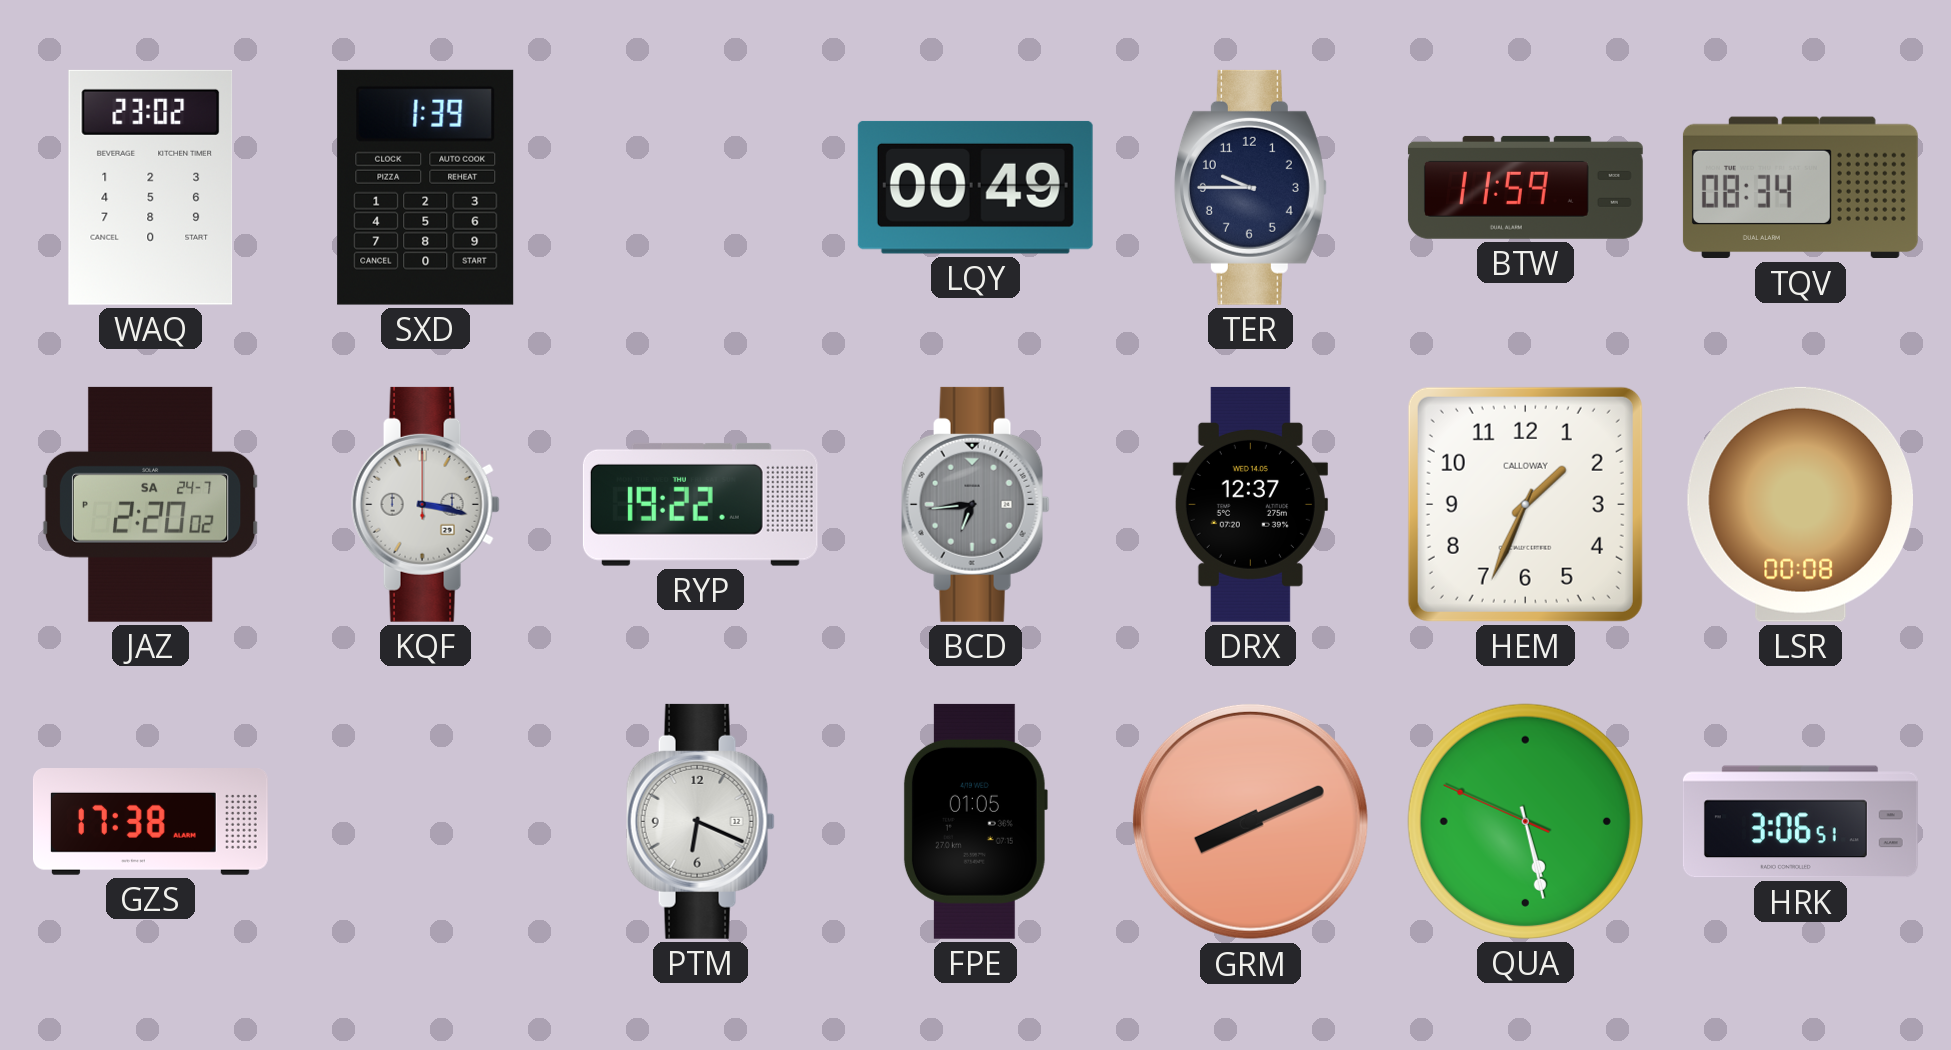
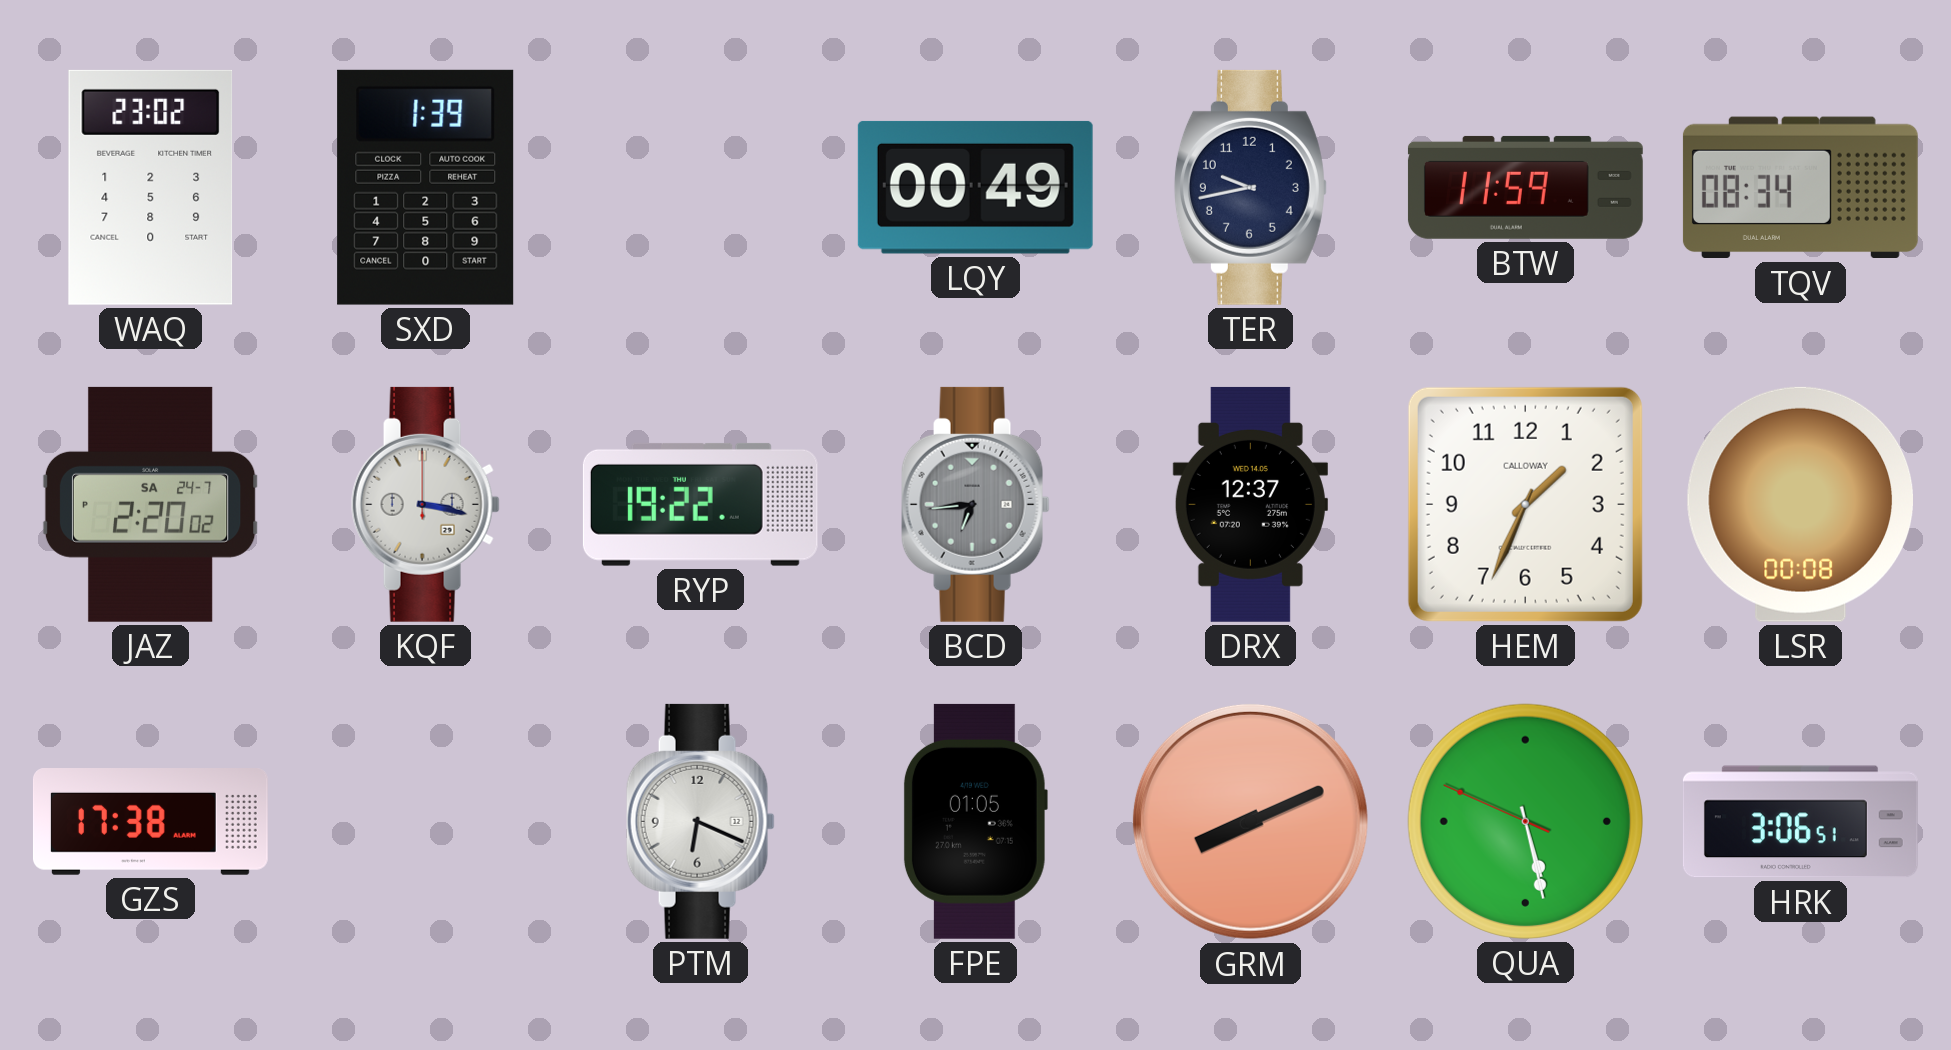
TER: 9:45 -> 9:43
